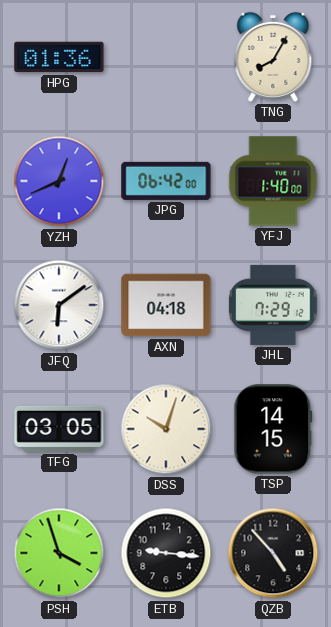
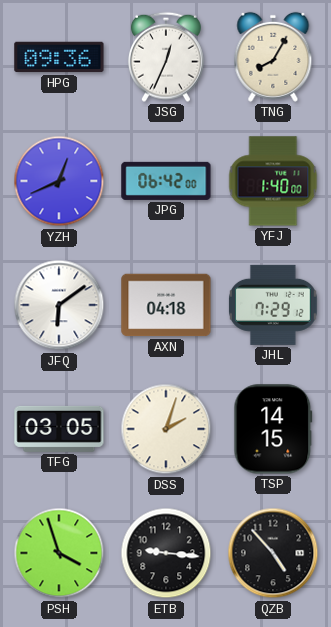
HPG: 01:36 -> 09:36
JSG: none -> 12:34
DSS: 10:03 -> 2:03
